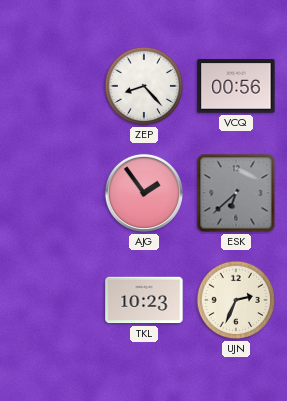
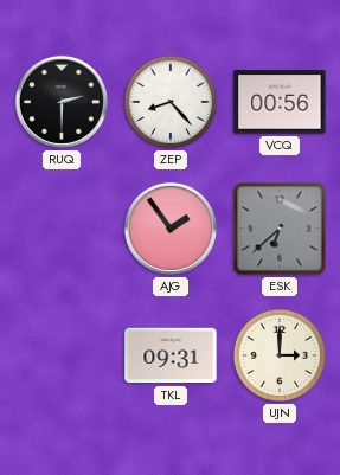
RUQ: none -> 2:30
TKL: 10:23 -> 09:31
UJN: 2:34 -> 3:00
